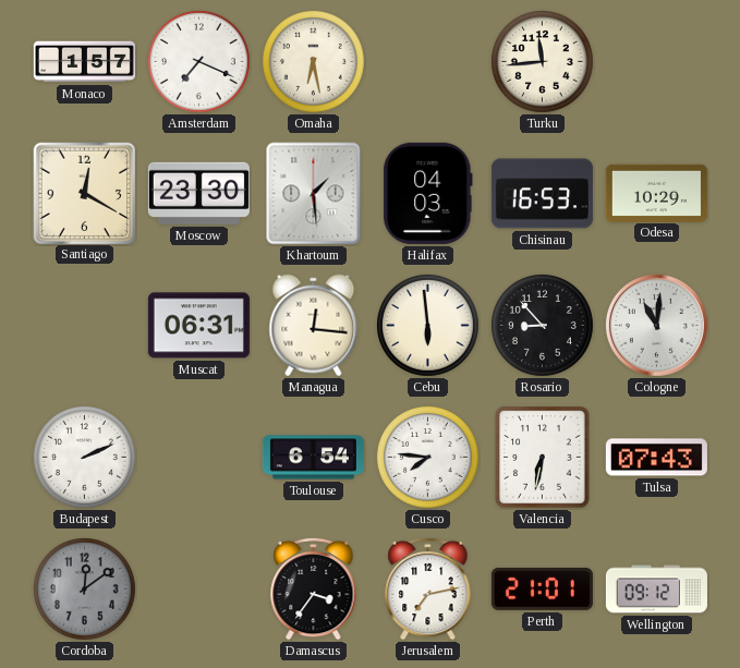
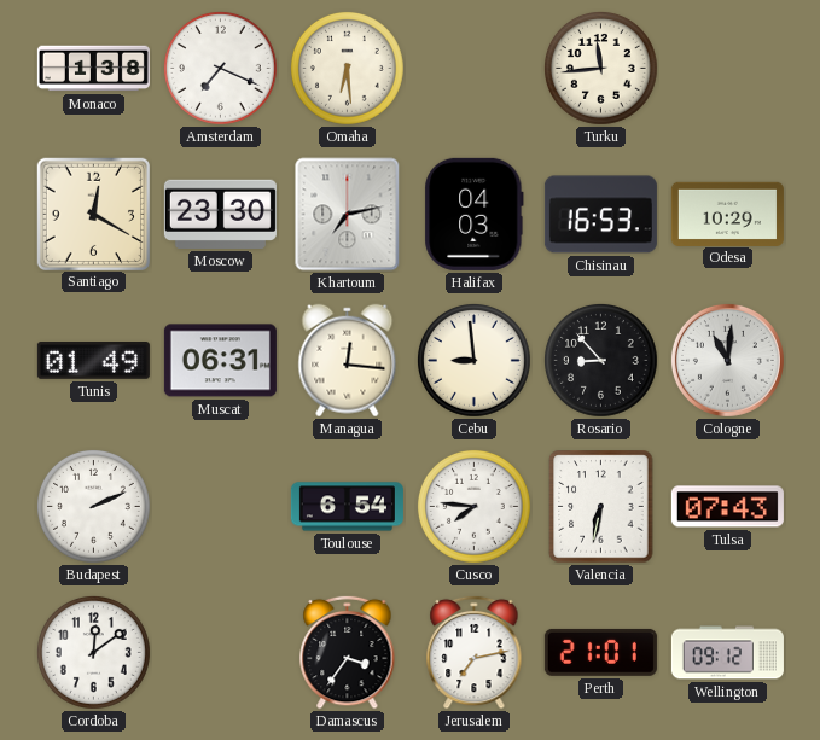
Monaco: 1:57 -> 1:38
Omaha: 6:28 -> 6:29
Khartoum: 1:29 -> 7:13
Tunis: none -> 01:49
Cebu: 5:59 -> 8:59
Cordoba dial: grey -> white
